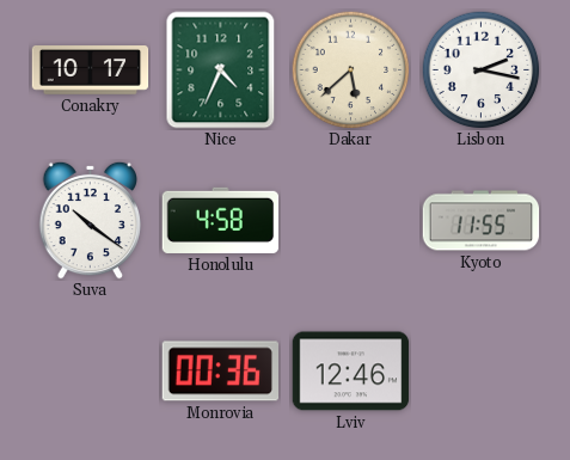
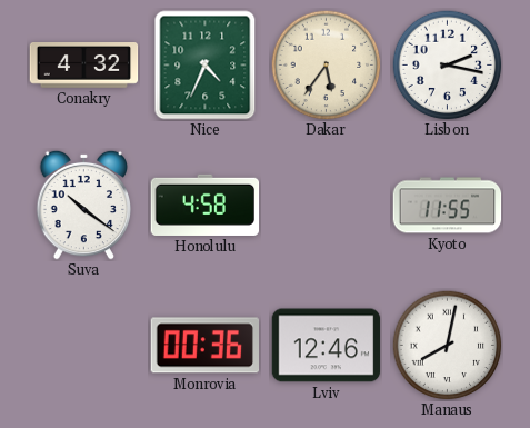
Conakry: 10:17 -> 4:32
Dakar: 5:38 -> 5:36
Manaus: none -> 8:02
